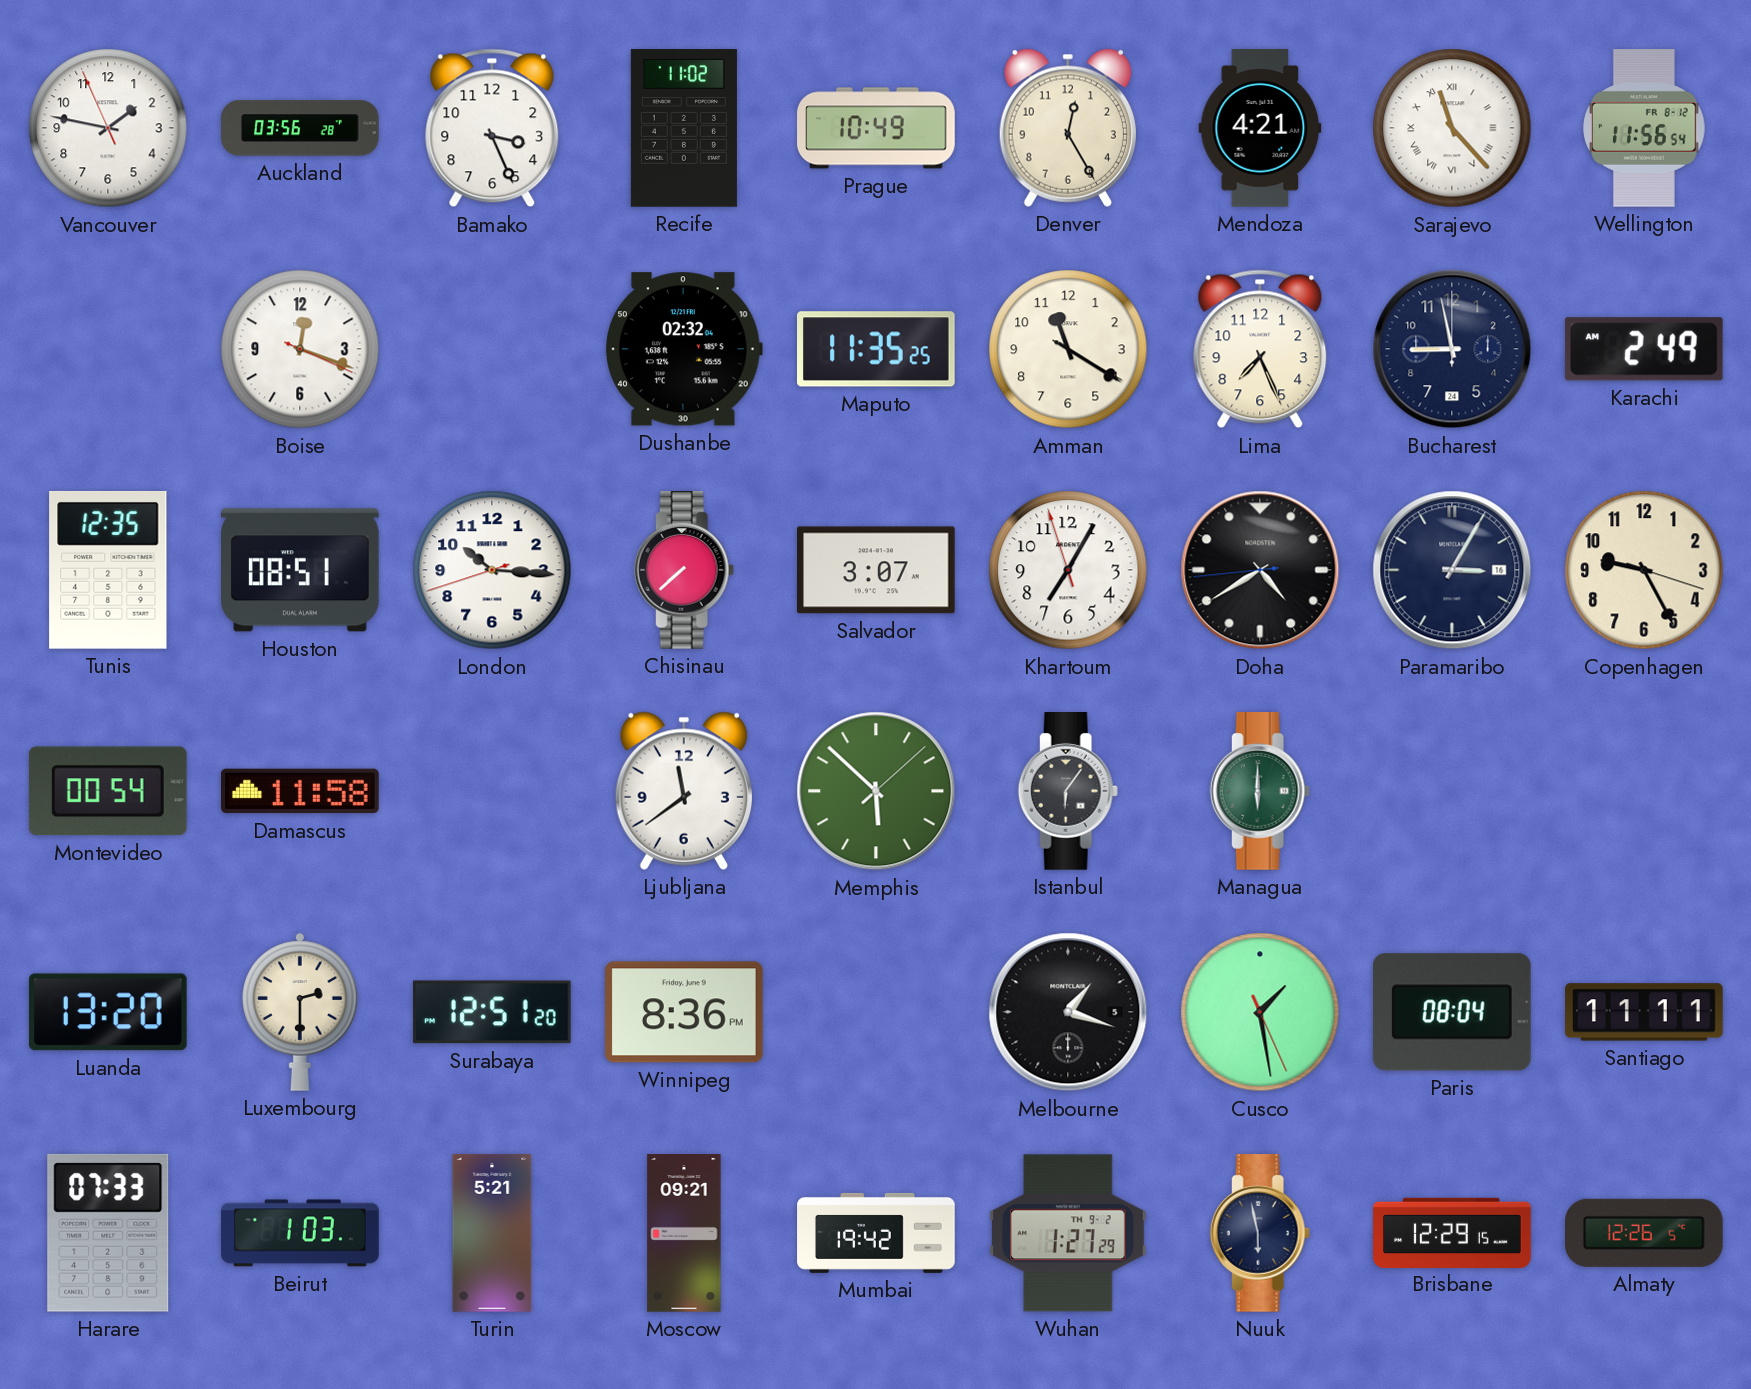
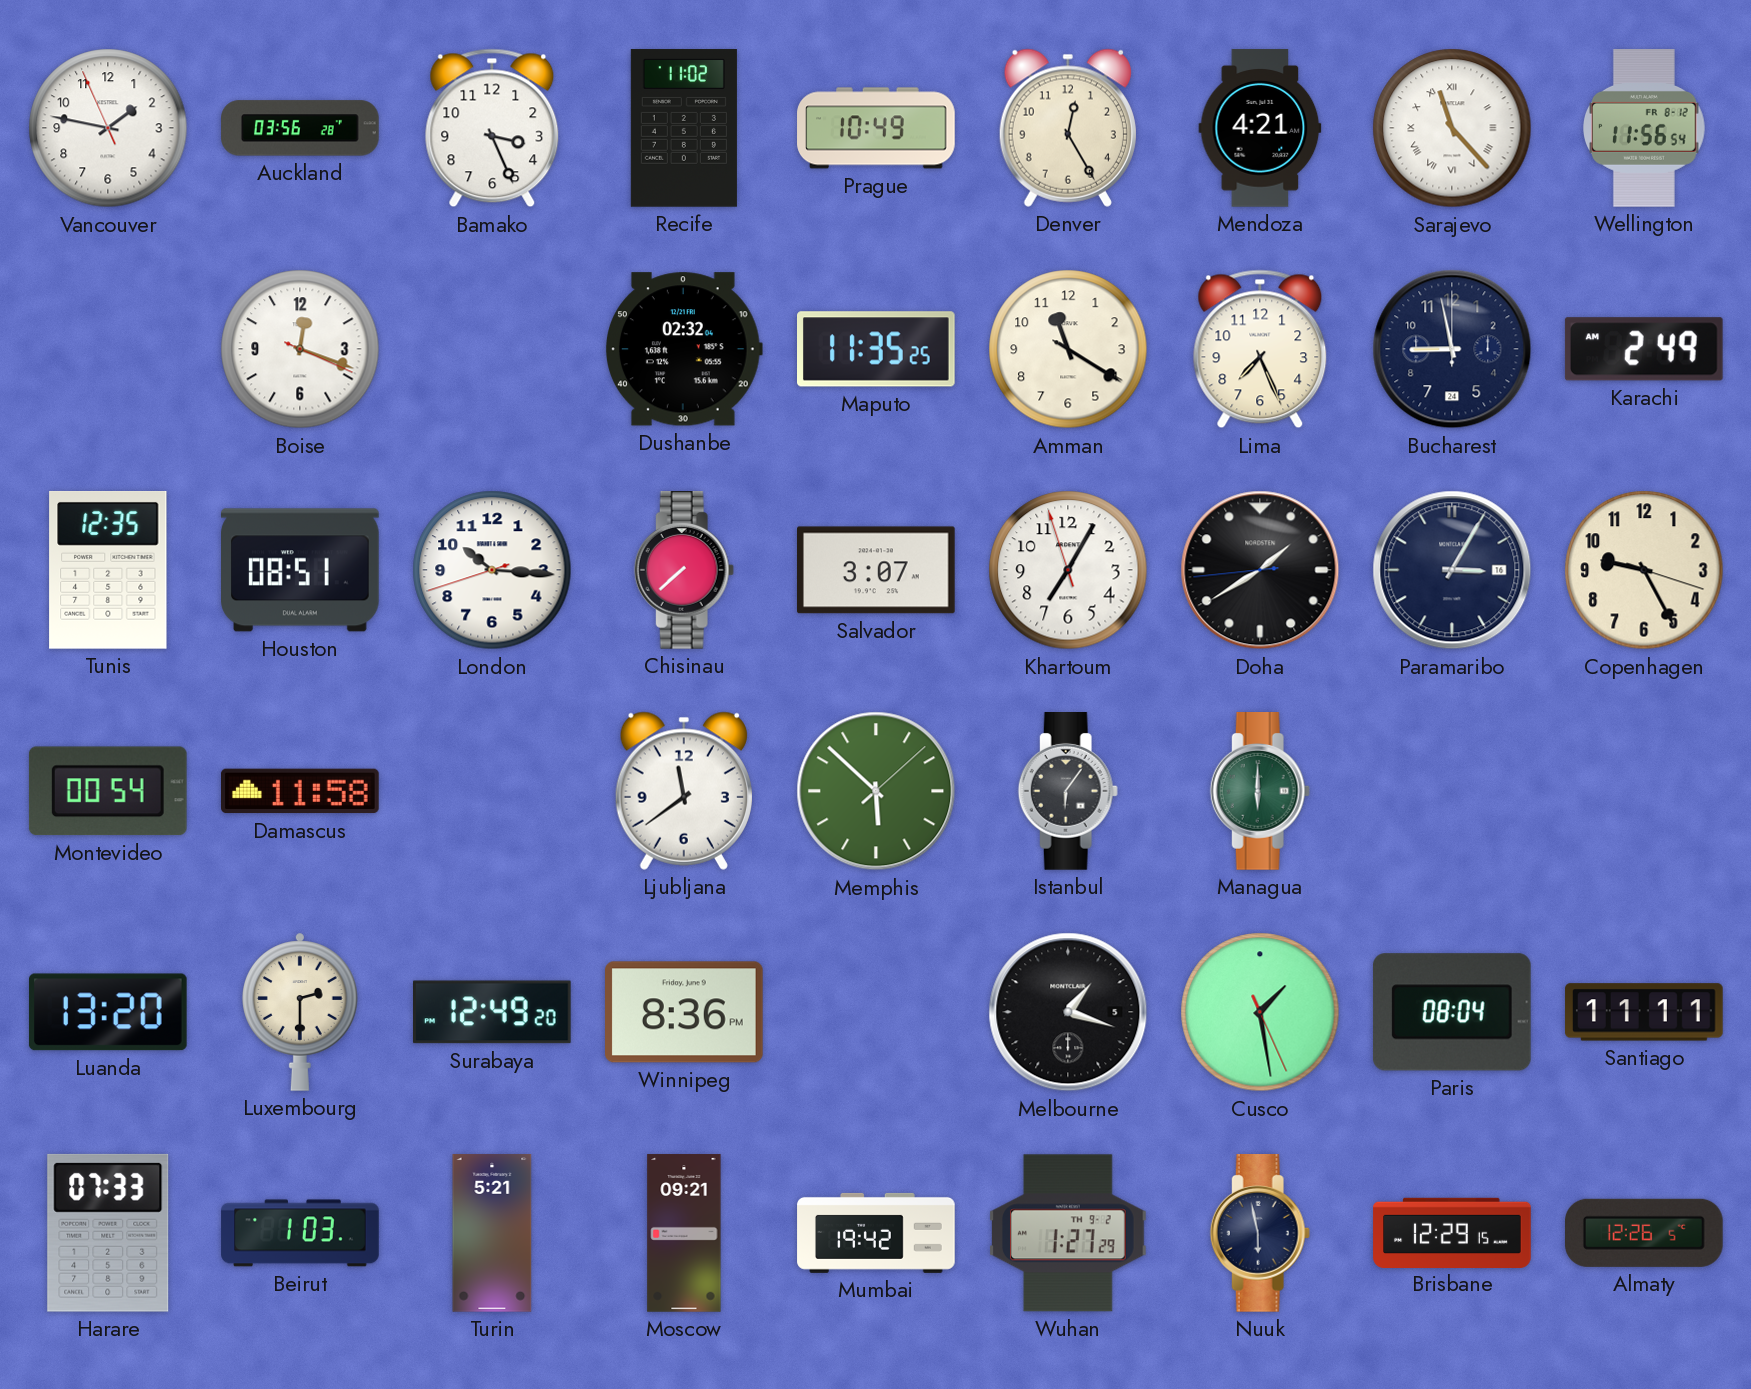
Doha: 4:39 -> 1:39
Surabaya: 12:51 -> 12:49
